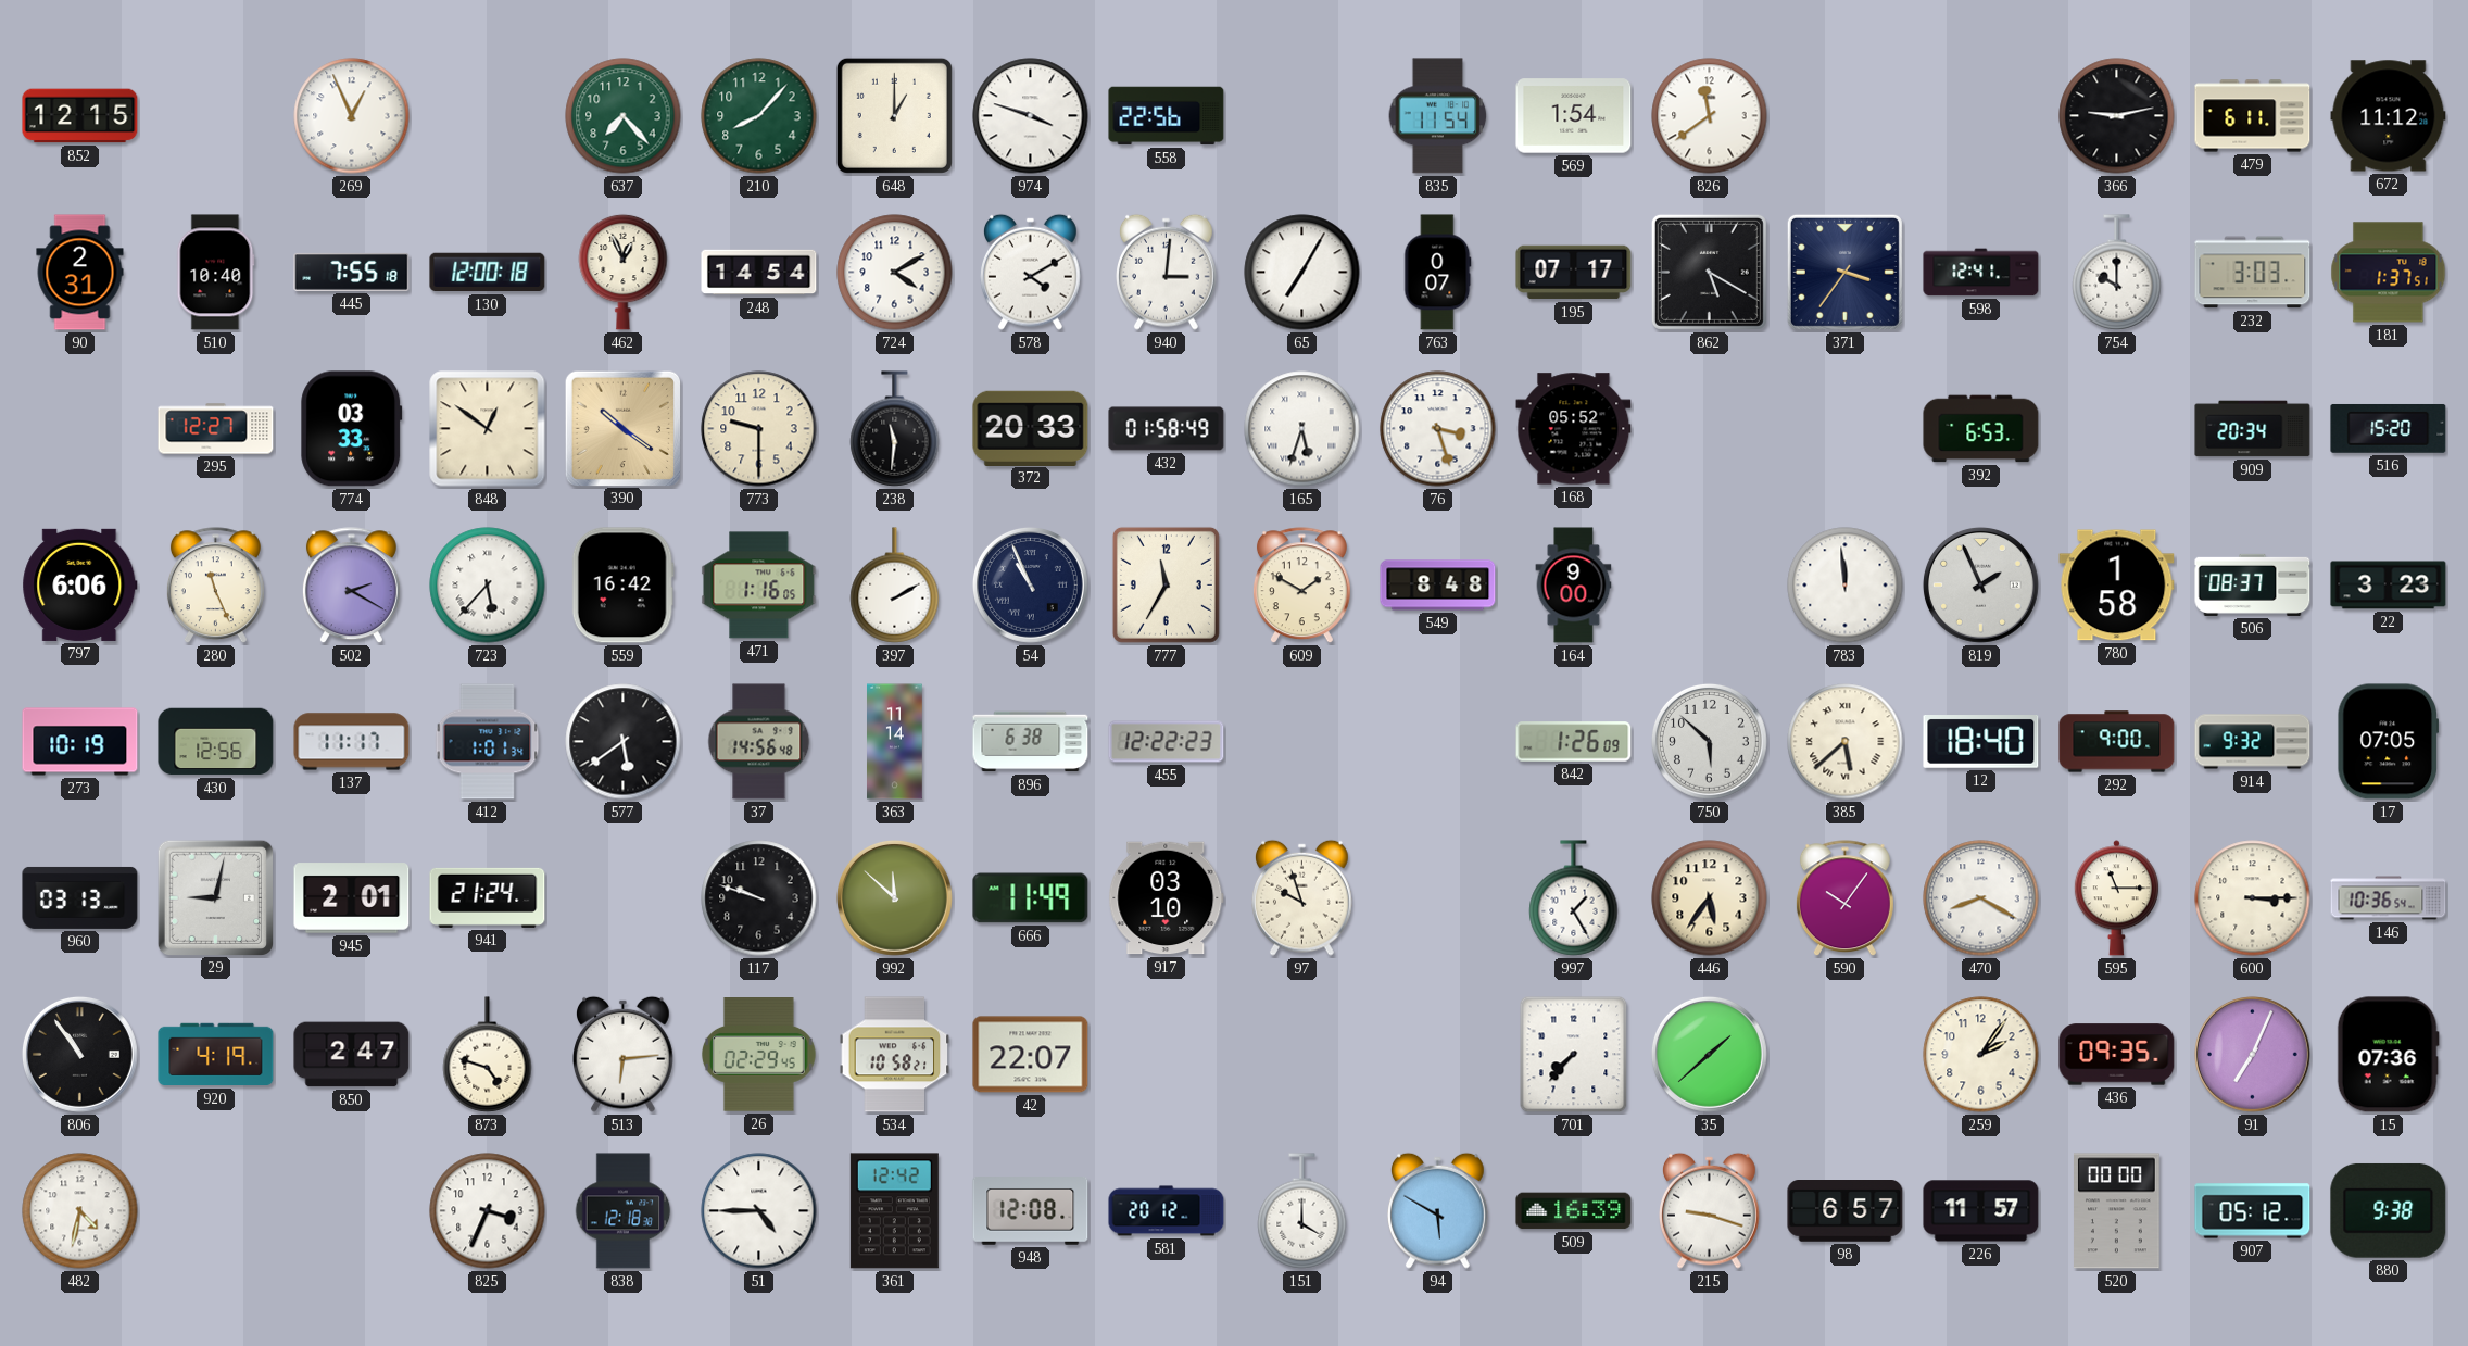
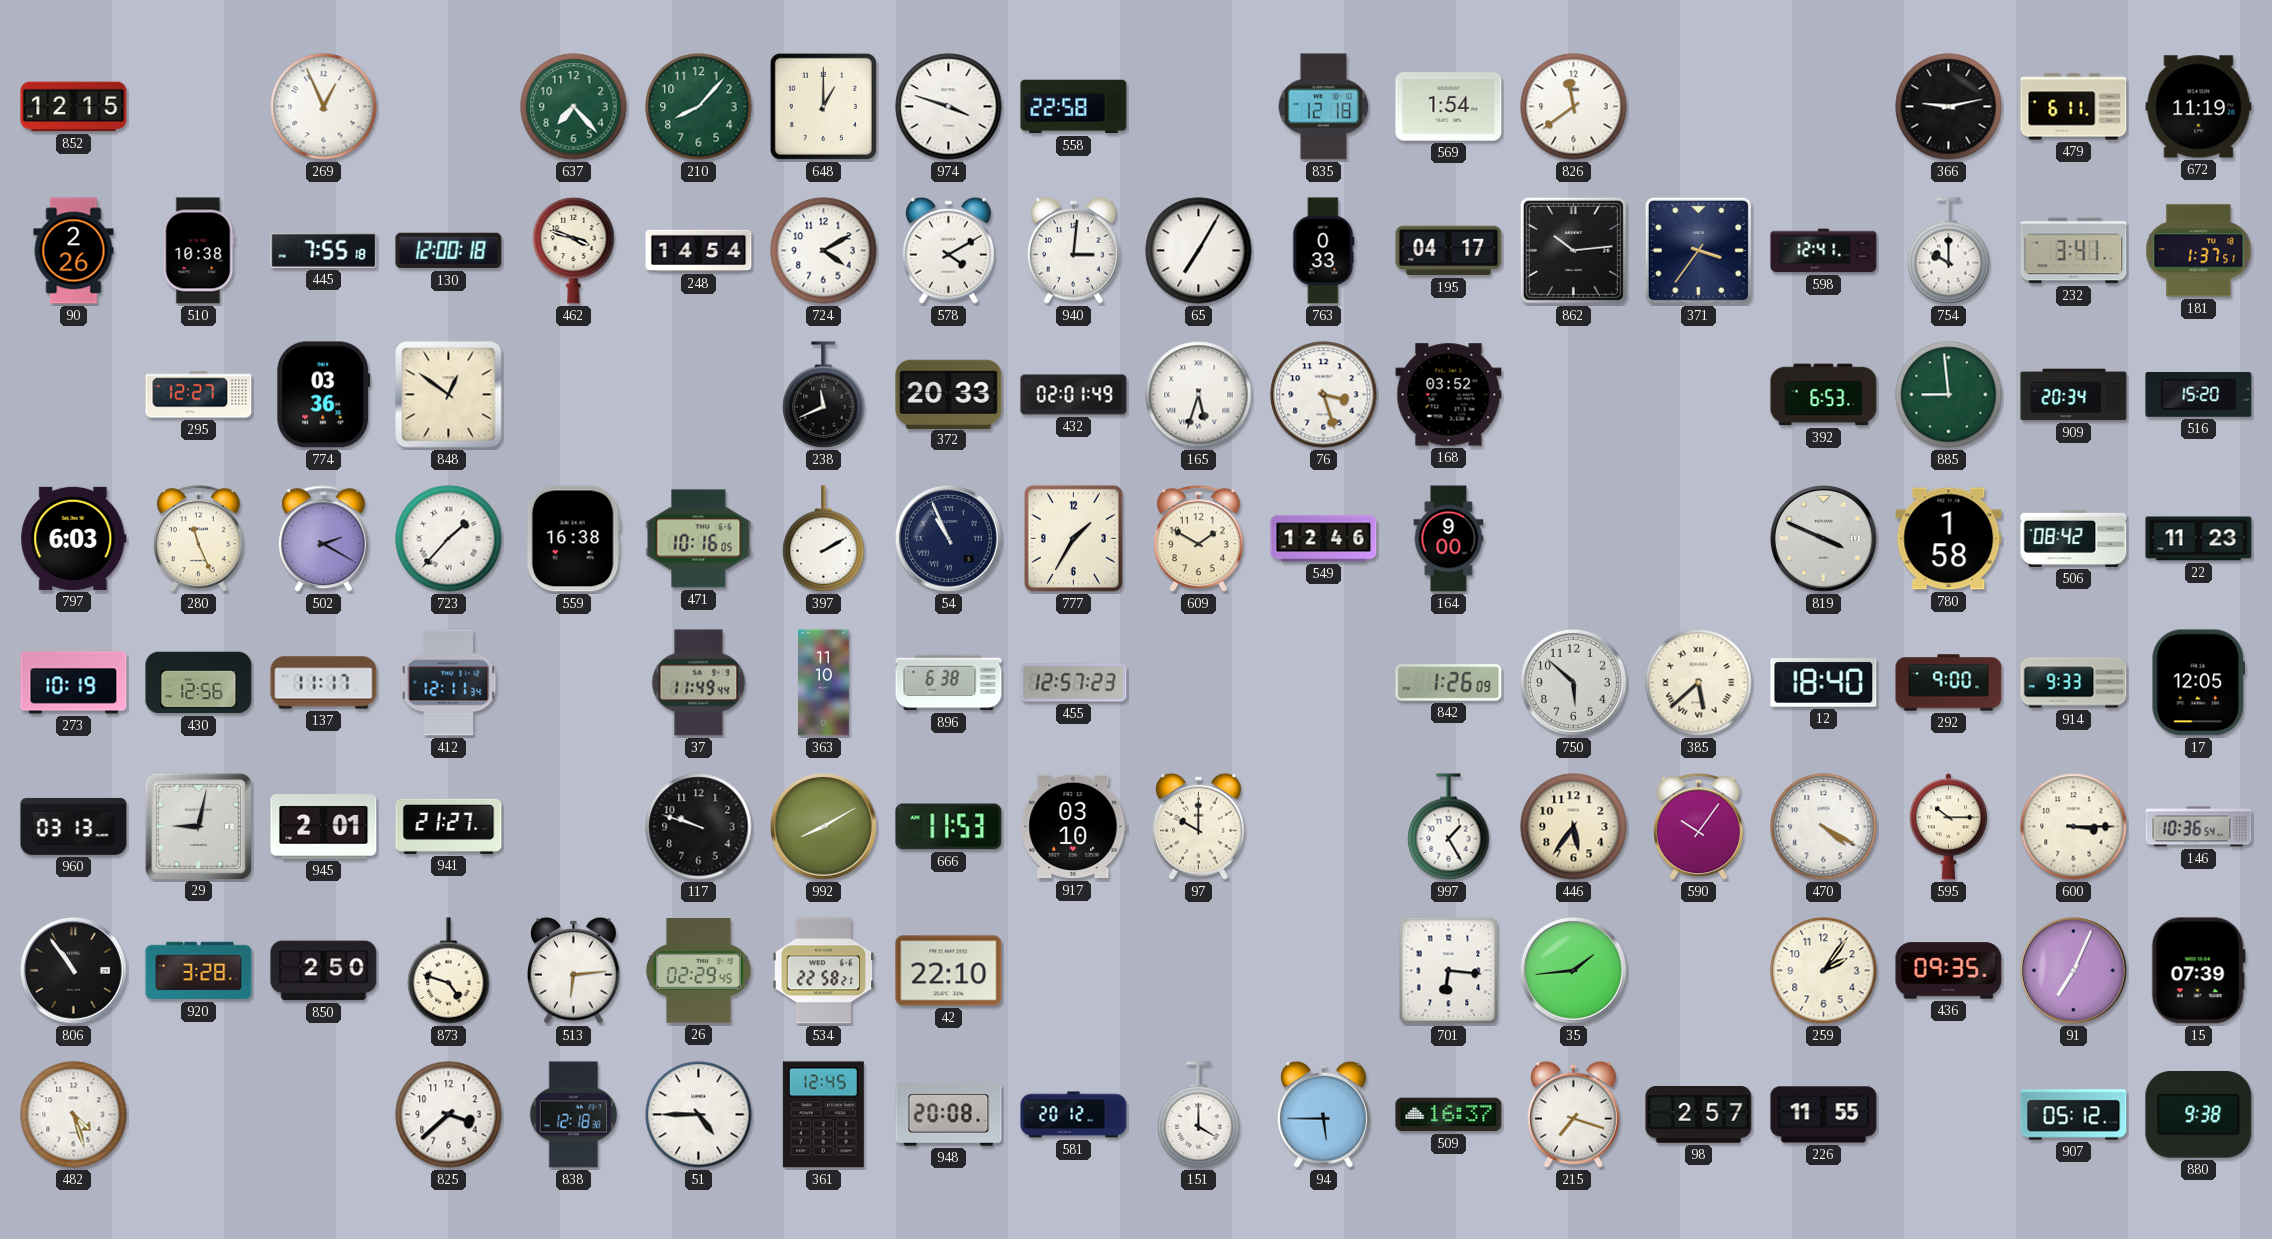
558: 22:56 -> 22:58
835: 11:54 -> 12:18
672: 11:12 -> 11:19
90: 2:31 -> 2:26
510: 10:40 -> 10:38
462: 12:56 -> 3:48
763: 0:07 -> 0:33
195: 07:17 -> 04:17
862: 5:20 -> 10:14
232: 3:03 -> 3:41
774: 03:33 -> 03:36
390: 10:21 -> none
773: 9:30 -> none
238: 11:31 -> 11:41
432: 01:58 -> 02:01
168: 05:52 -> 03:52
885: none -> 8:59
797: 6:06 -> 6:03
723: 5:37 -> 1:37
559: 16:42 -> 16:38
471: 1:16 -> 10:16
777: 11:35 -> 1:35
549: 8:48 -> 12:46
783: 11:59 -> none
819: 1:56 -> 3:49
506: 08:37 -> 08:42
22: 3:23 -> 11:23
412: 1:01 -> 12:11
577: 5:39 -> none
37: 14:56 -> 11:49
363: 11:14 -> 11:10
455: 12:22 -> 12:57
914: 9:32 -> 9:33
17: 07:05 -> 12:05
941: 21:24 -> 21:27
992: 11:52 -> 8:10
666: 11:49 -> 11:53
97: 9:57 -> 10:00
470: 8:20 -> 4:20
595: 11:15 -> 10:15
920: 4:19 -> 3:28
850: 2:47 -> 2:50
534: 10:58 -> 22:58
42: 22:07 -> 22:10
701: 7:37 -> 6:16
35: 1:38 -> 1:44
15: 07:36 -> 07:39
482: 4:32 -> 4:27
825: 3:34 -> 3:38
361: 12:42 -> 12:45
948: 12:08 -> 20:08
94: 5:50 -> 5:45
509: 16:39 -> 16:37
215: 9:18 -> 7:18
98: 6:57 -> 2:57
226: 11:57 -> 11:55
520: 00:00 -> none
